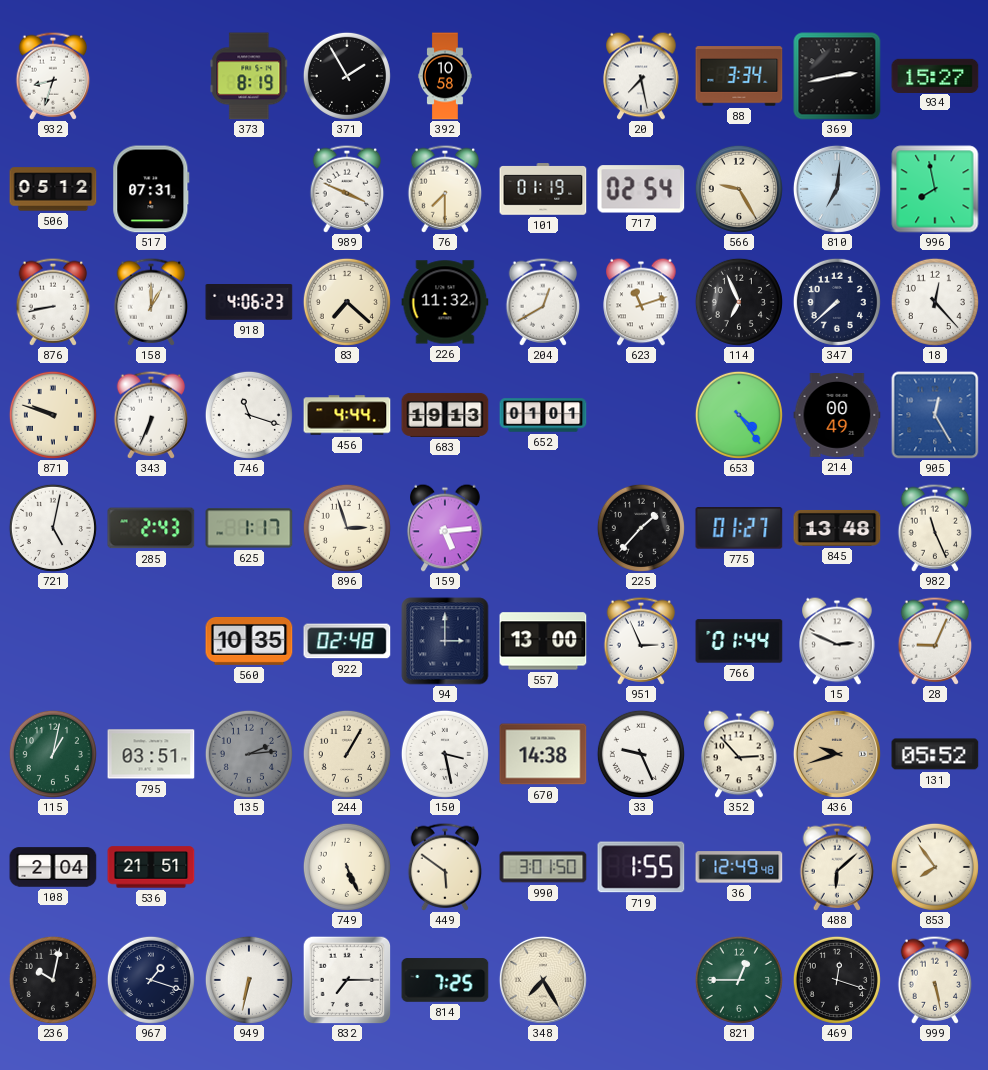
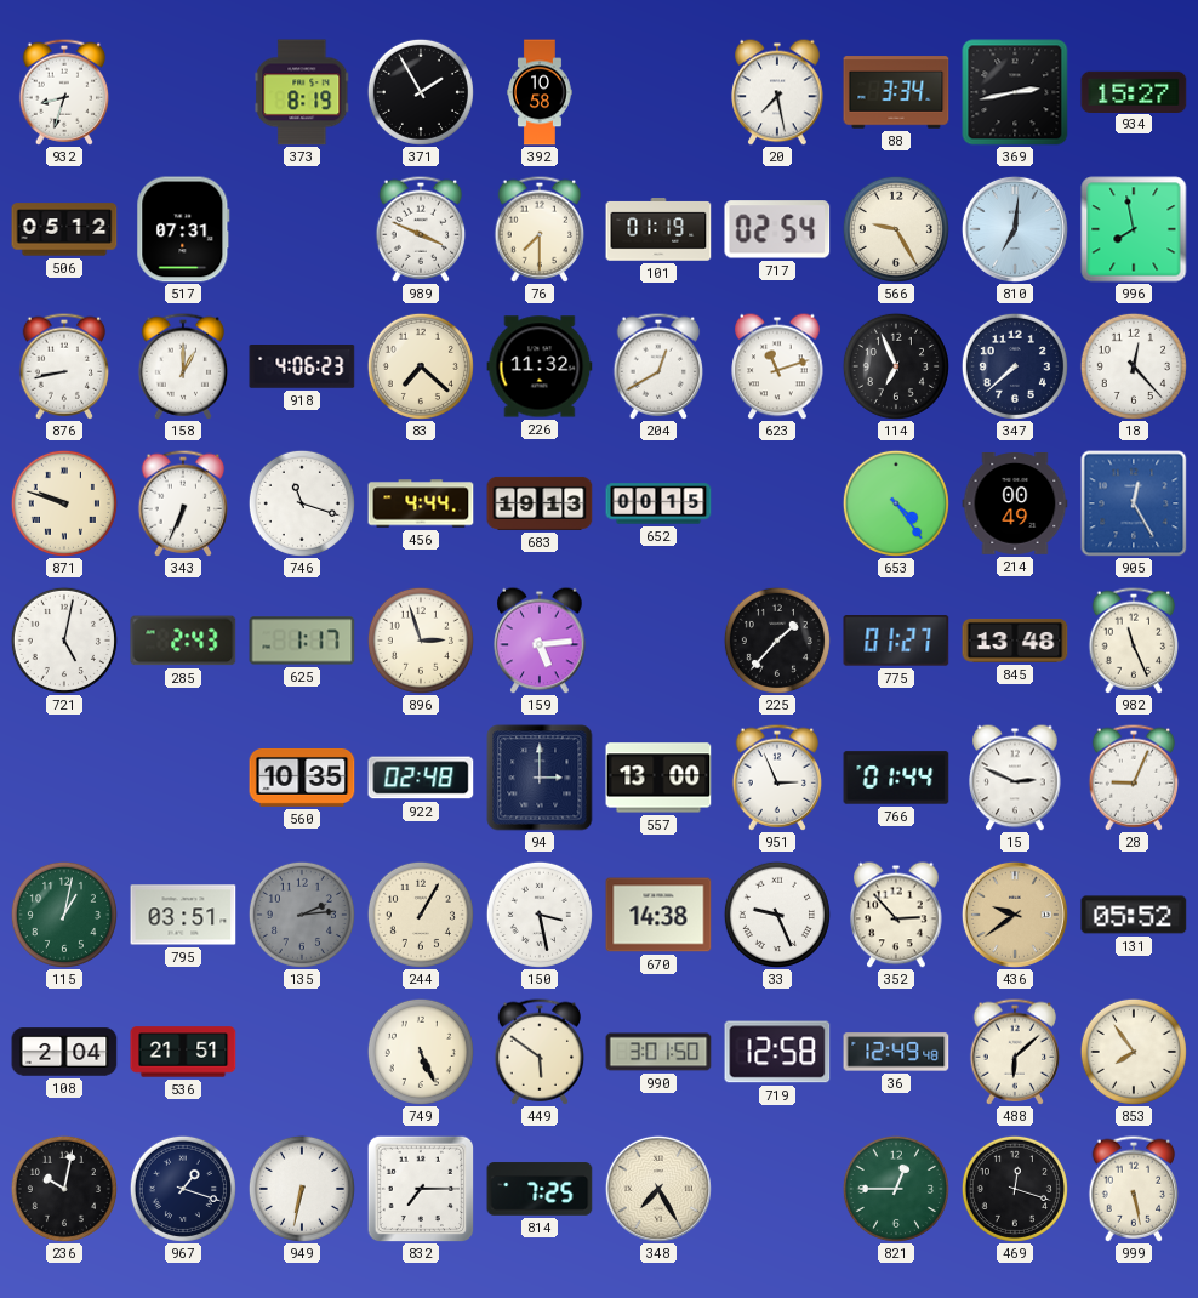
652: 01:01 -> 00:15
436: 9:42 -> 9:39
719: 1:55 -> 12:58
